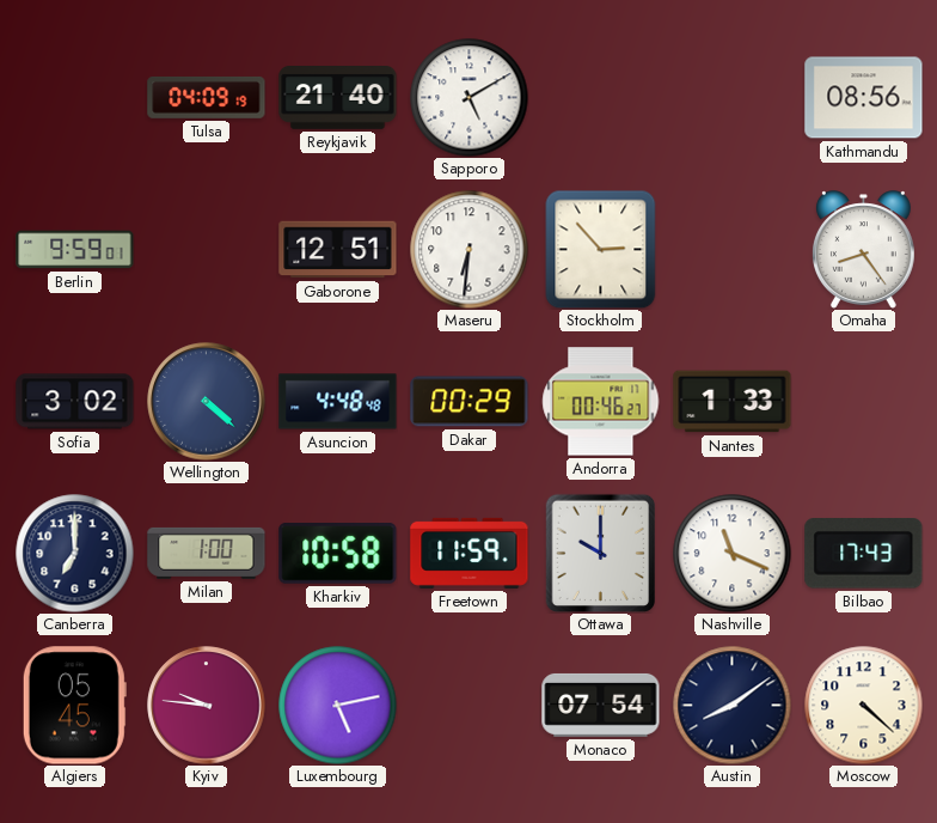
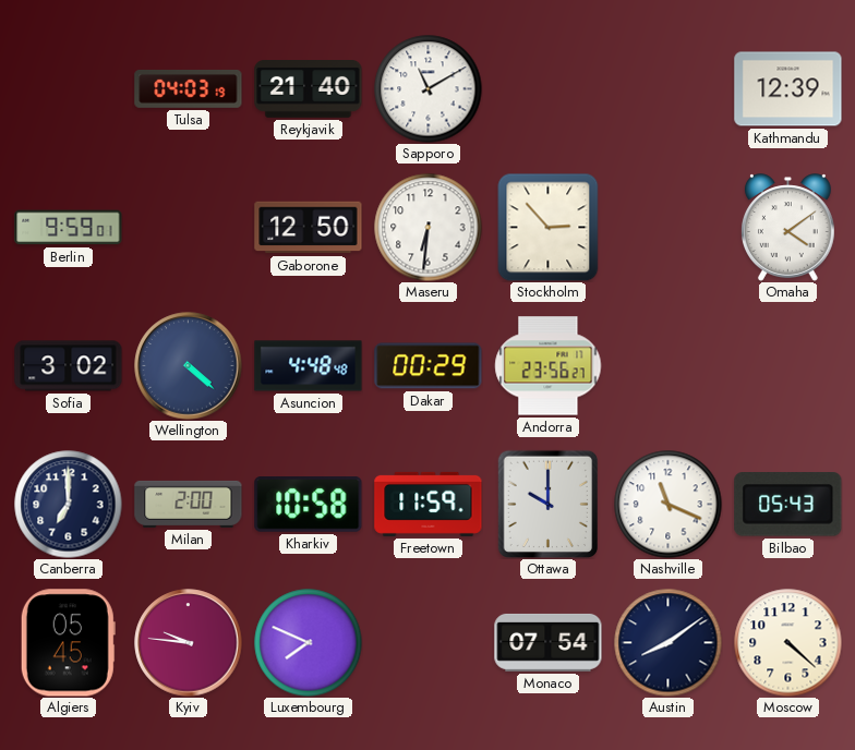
Tulsa: 04:09 -> 04:03
Sapporo: 5:10 -> 11:10
Kathmandu: 08:56 -> 12:39
Gaborone: 12:51 -> 12:50
Omaha: 8:24 -> 4:09
Andorra: 00:46 -> 23:56
Nantes: 1:33 -> none
Milan: 1:00 -> 2:00
Bilbao: 17:43 -> 05:43
Luxembourg: 5:13 -> 7:49
